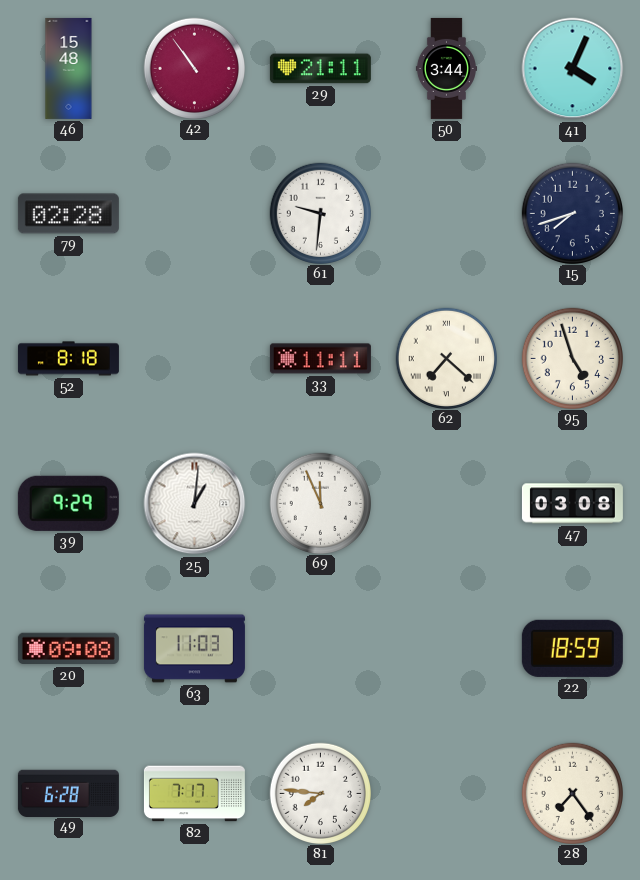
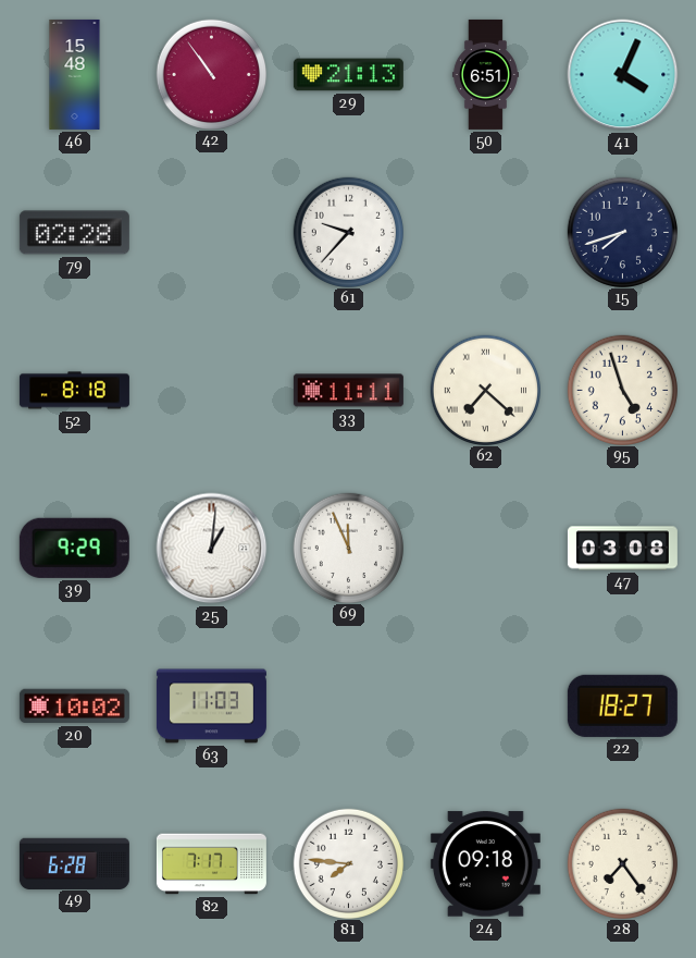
29: 21:11 -> 21:13
50: 3:44 -> 6:51
61: 9:31 -> 9:37
20: 09:08 -> 10:02
22: 18:59 -> 18:27
24: none -> 09:18
